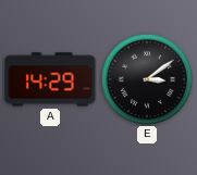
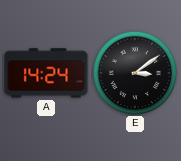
A: 14:29 -> 14:24
